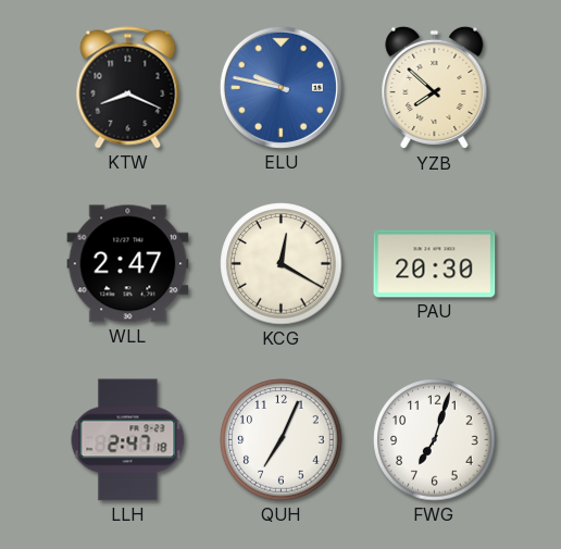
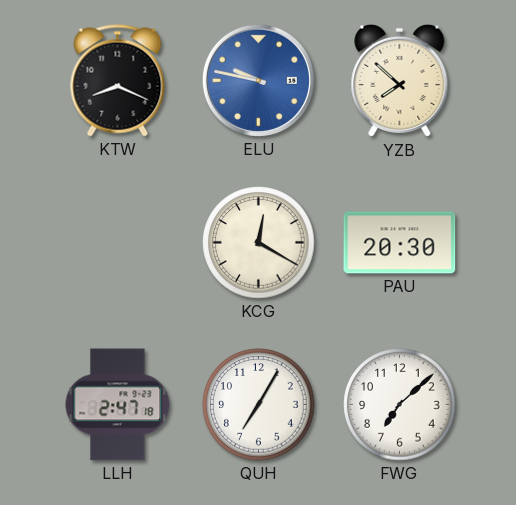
WLL: 2:47 -> none
QUH: 7:04 -> 7:05
FWG: 7:03 -> 7:08
